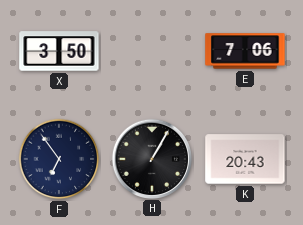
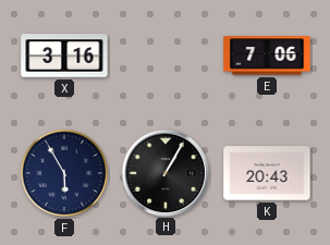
X: 3:50 -> 3:16
F: 6:54 -> 5:55
